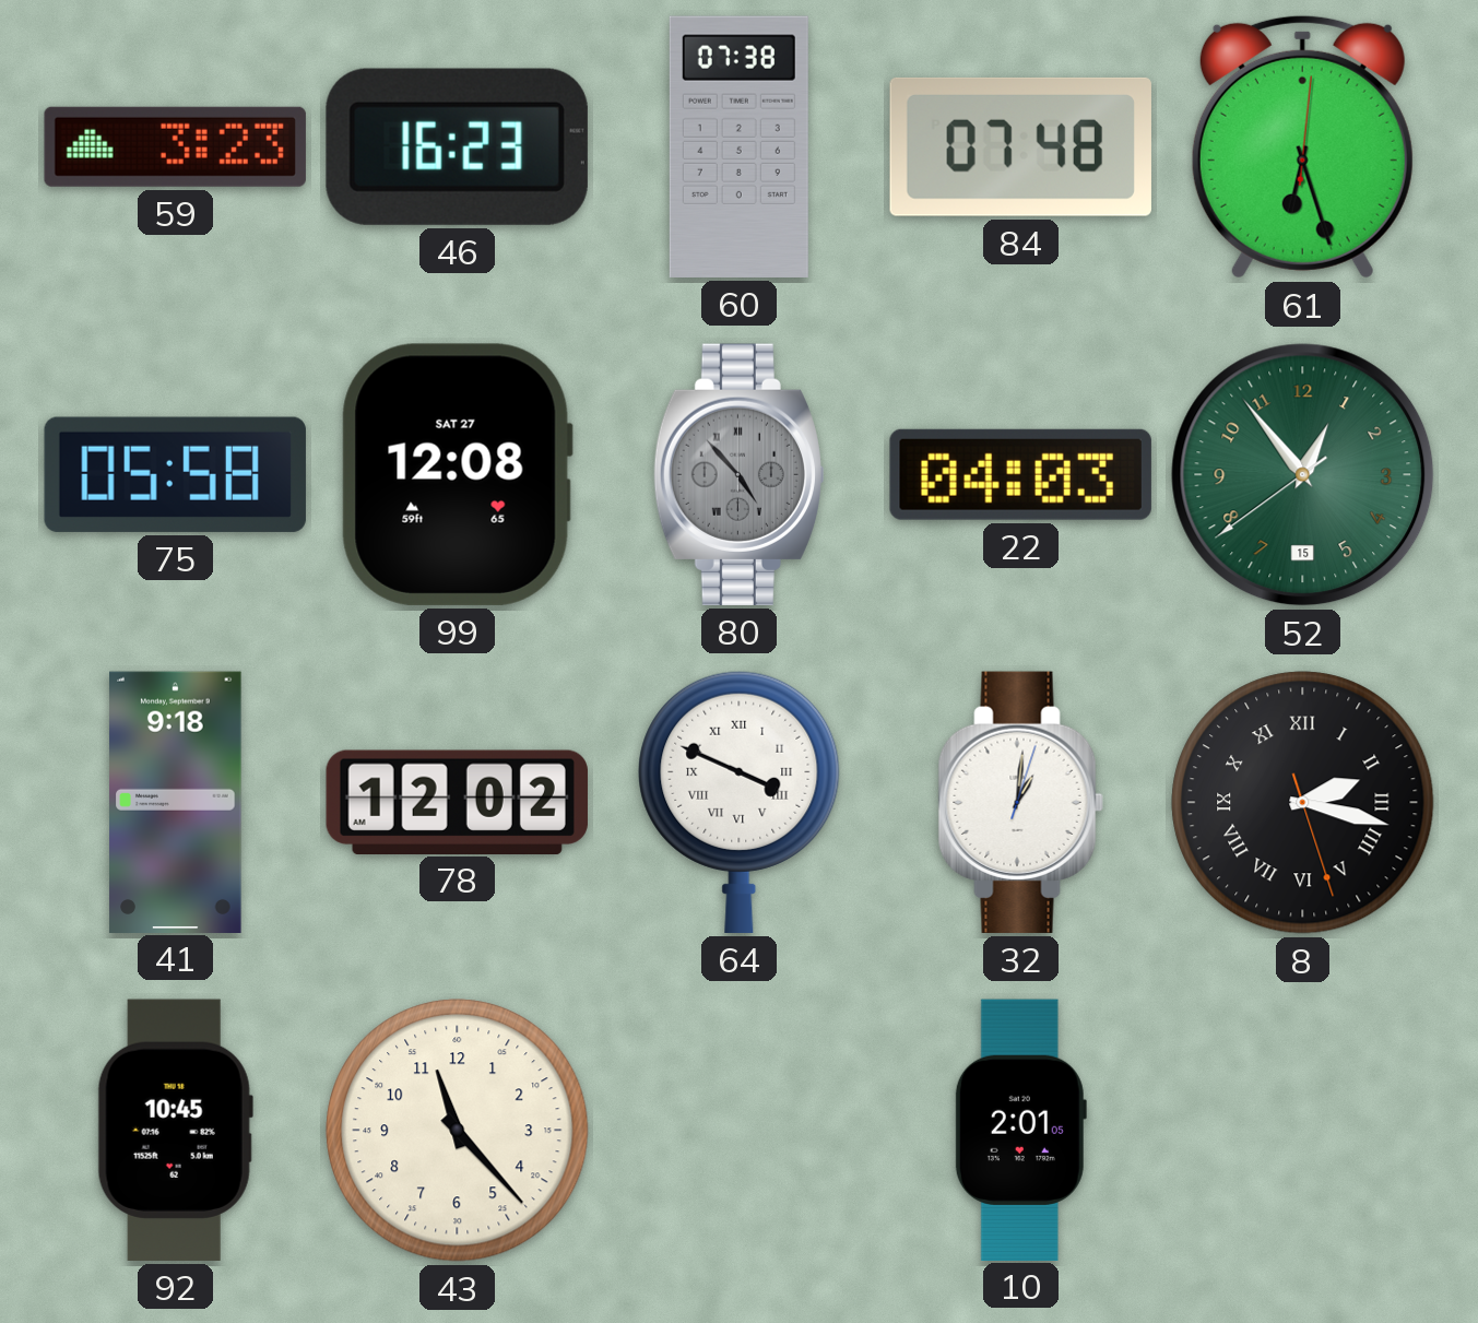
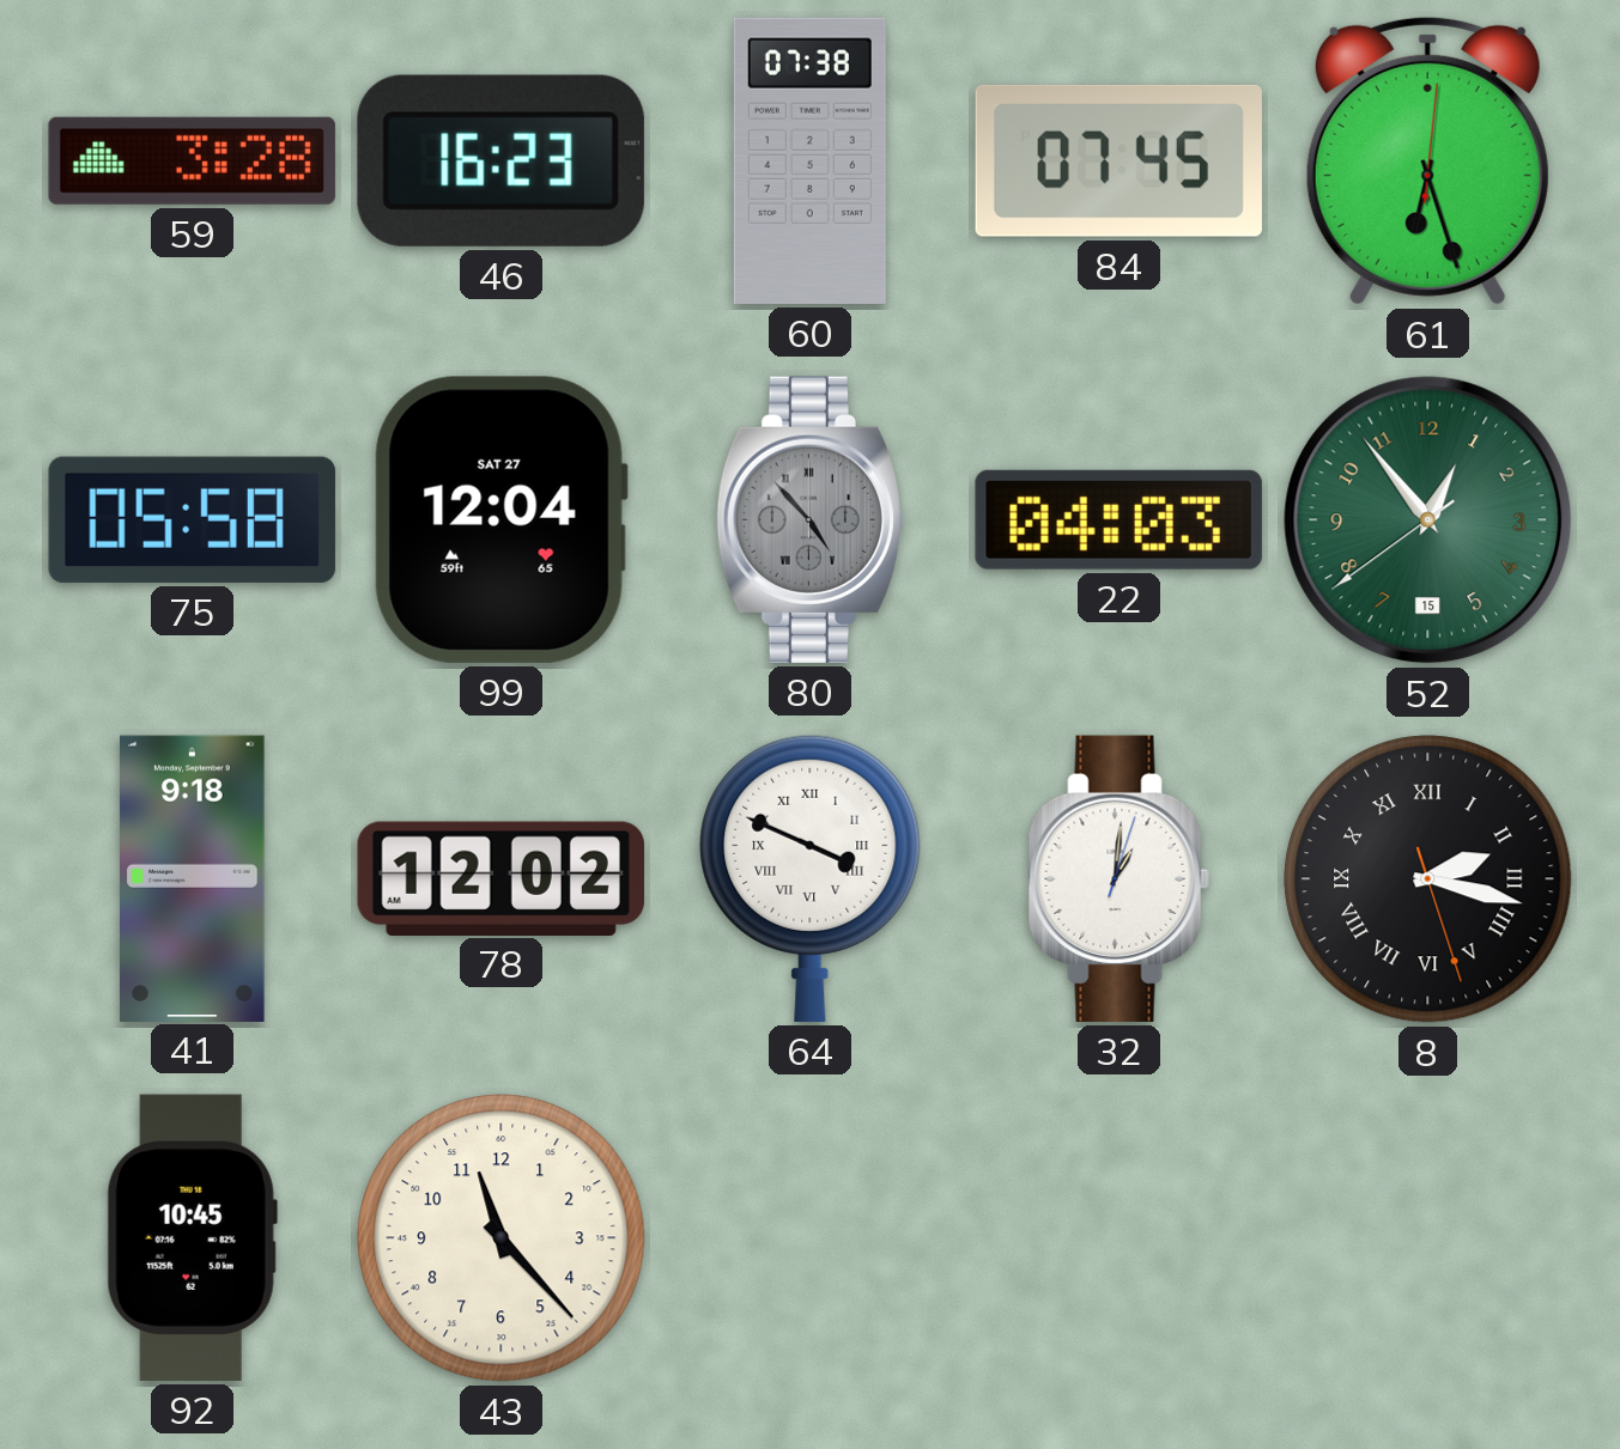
59: 3:23 -> 3:28
84: 07:48 -> 07:45
99: 12:08 -> 12:04
10: 2:01 -> none
